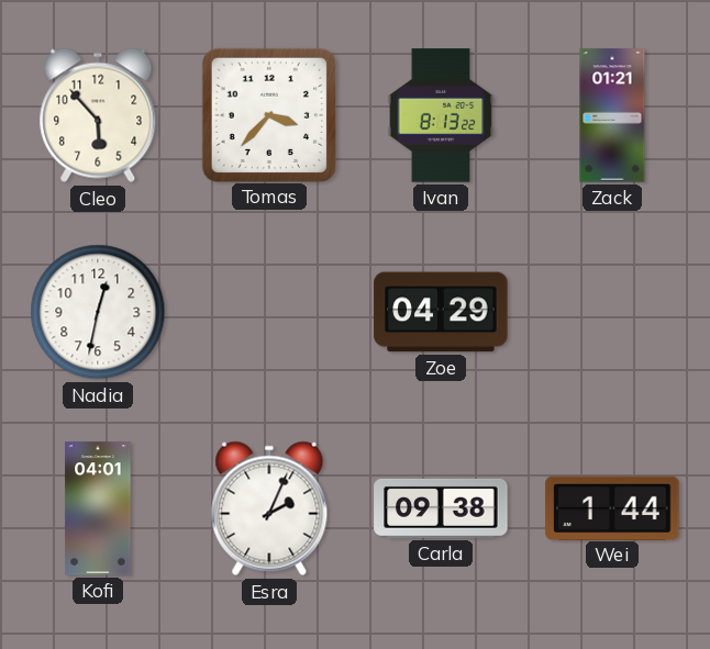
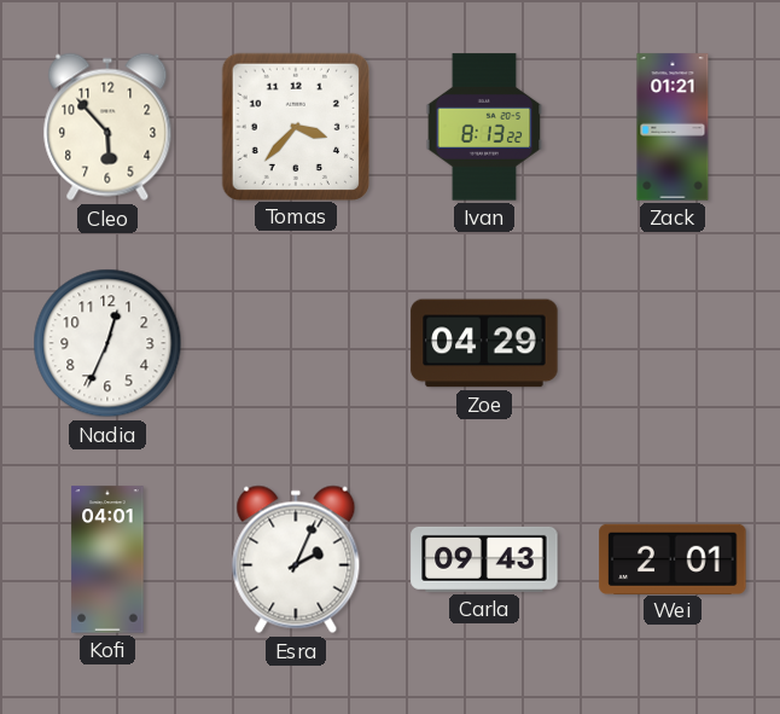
Nadia: 12:32 -> 12:34
Carla: 09:38 -> 09:43
Wei: 1:44 -> 2:01
